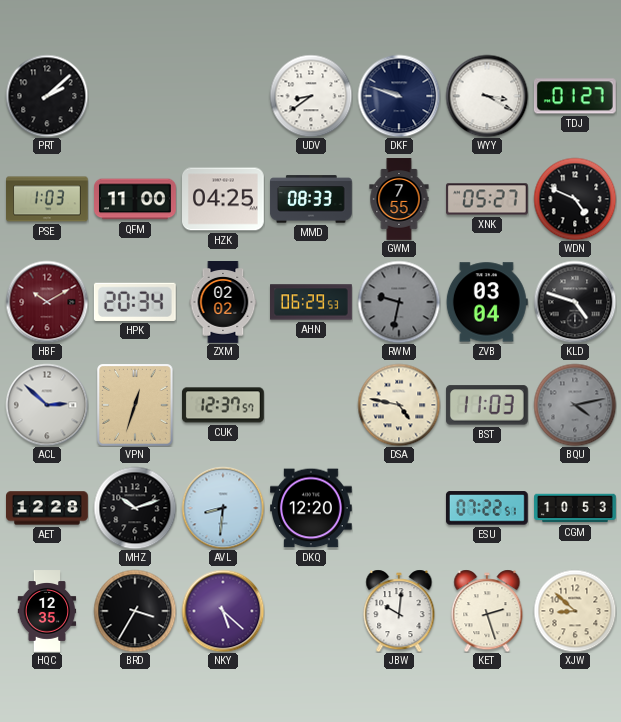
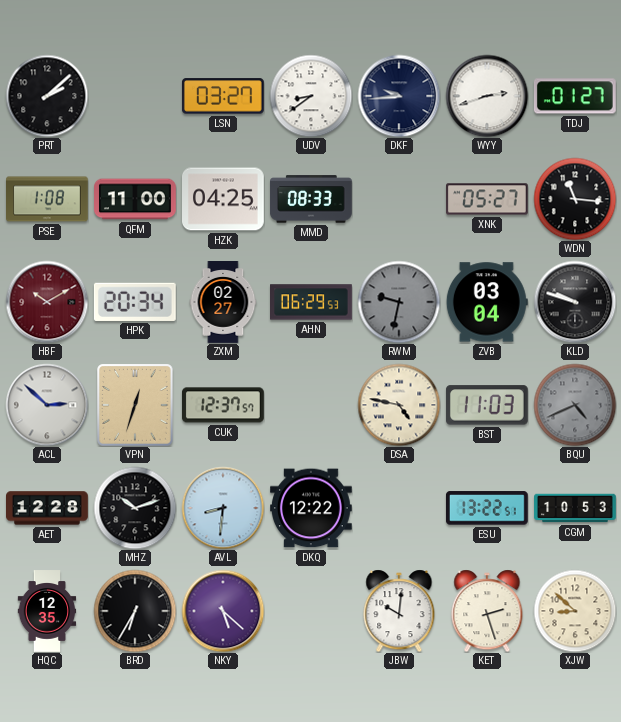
LSN: none -> 03:27
DKF: 9:48 -> 9:44
WYY: 3:20 -> 2:42
PSE: 1:03 -> 1:08
GWM: 7:55 -> none
WDN: 4:49 -> 11:16
ZXM: 02:02 -> 02:27
KLD: 4:48 -> 9:48
BQU: 4:13 -> 4:41
DKQ: 12:20 -> 12:22
ESU: 07:22 -> 13:22
BRD: 3:35 -> 6:35
